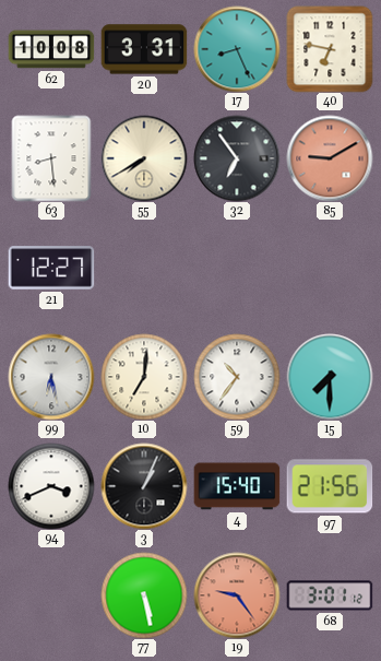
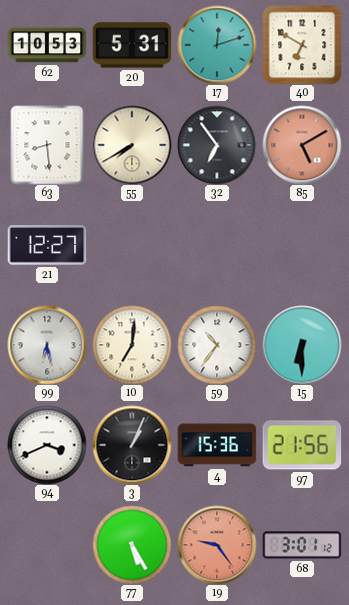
62: 10:08 -> 10:53
20: 3:31 -> 5:31
17: 8:26 -> 12:12
40: 6:47 -> 6:50
85: 9:10 -> 5:10
15: 7:30 -> 6:30
4: 15:40 -> 15:36
77: 5:28 -> 5:25
